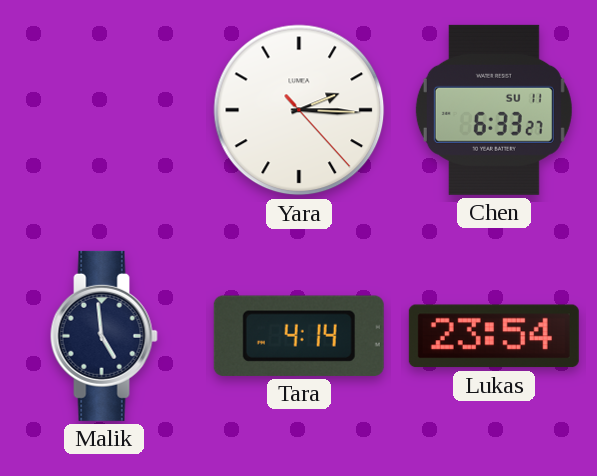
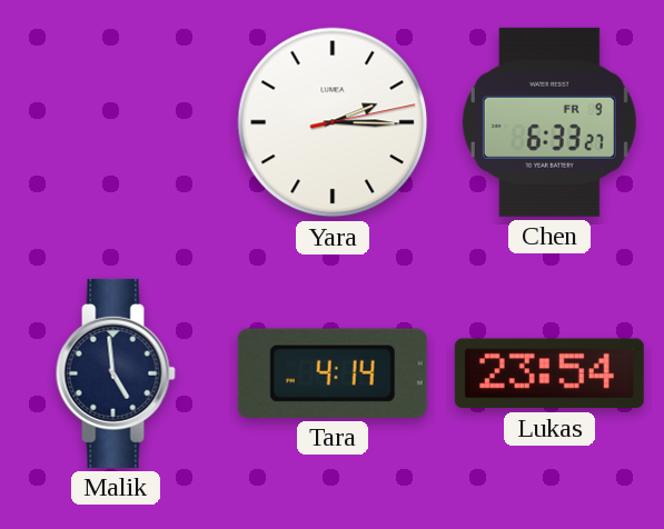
Yara: 2:15:23 -> 2:15:13
Chen date: SU 11 -> FR 9
